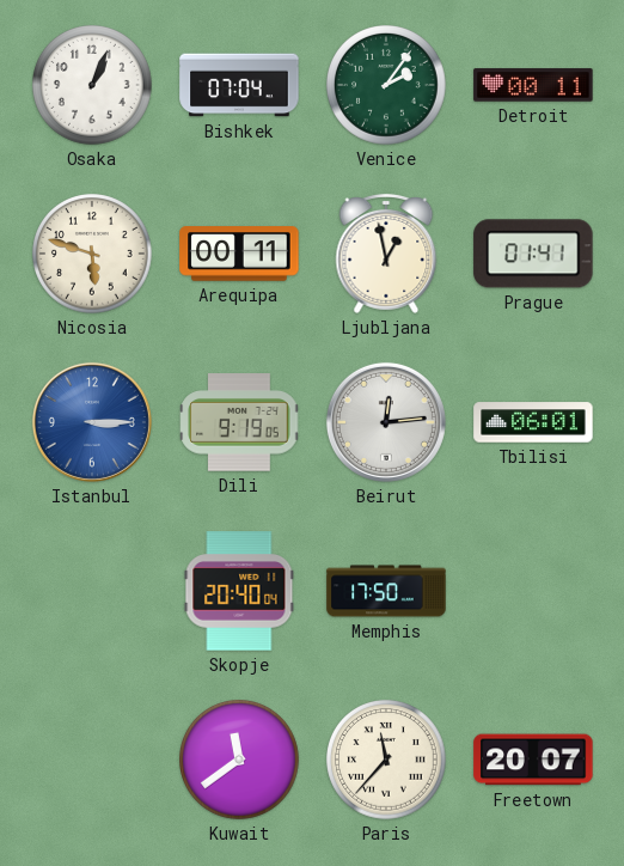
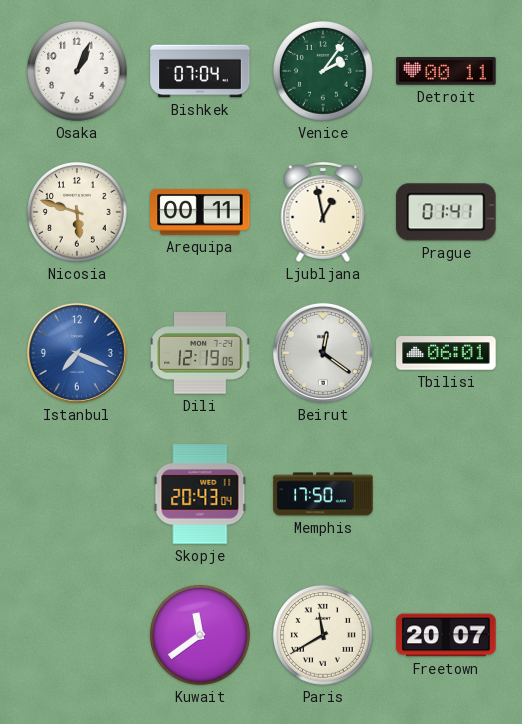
Istanbul: 3:15 -> 7:19
Dili: 9:19 -> 12:19
Beirut: 12:14 -> 12:21
Skopje: 20:40 -> 20:43
Paris: 11:37 -> 11:40
